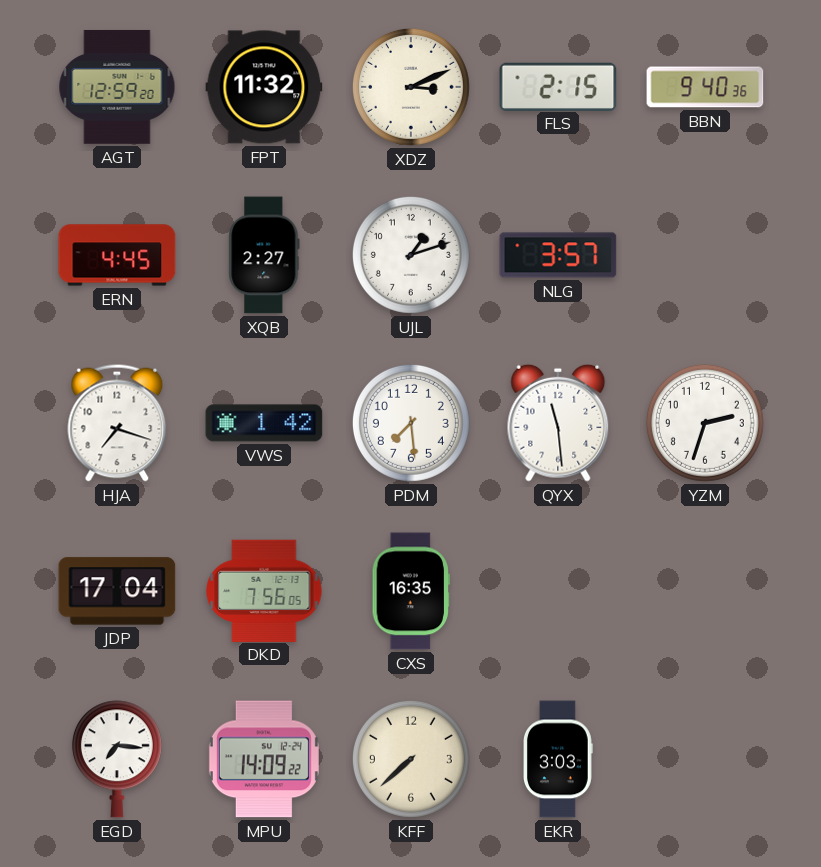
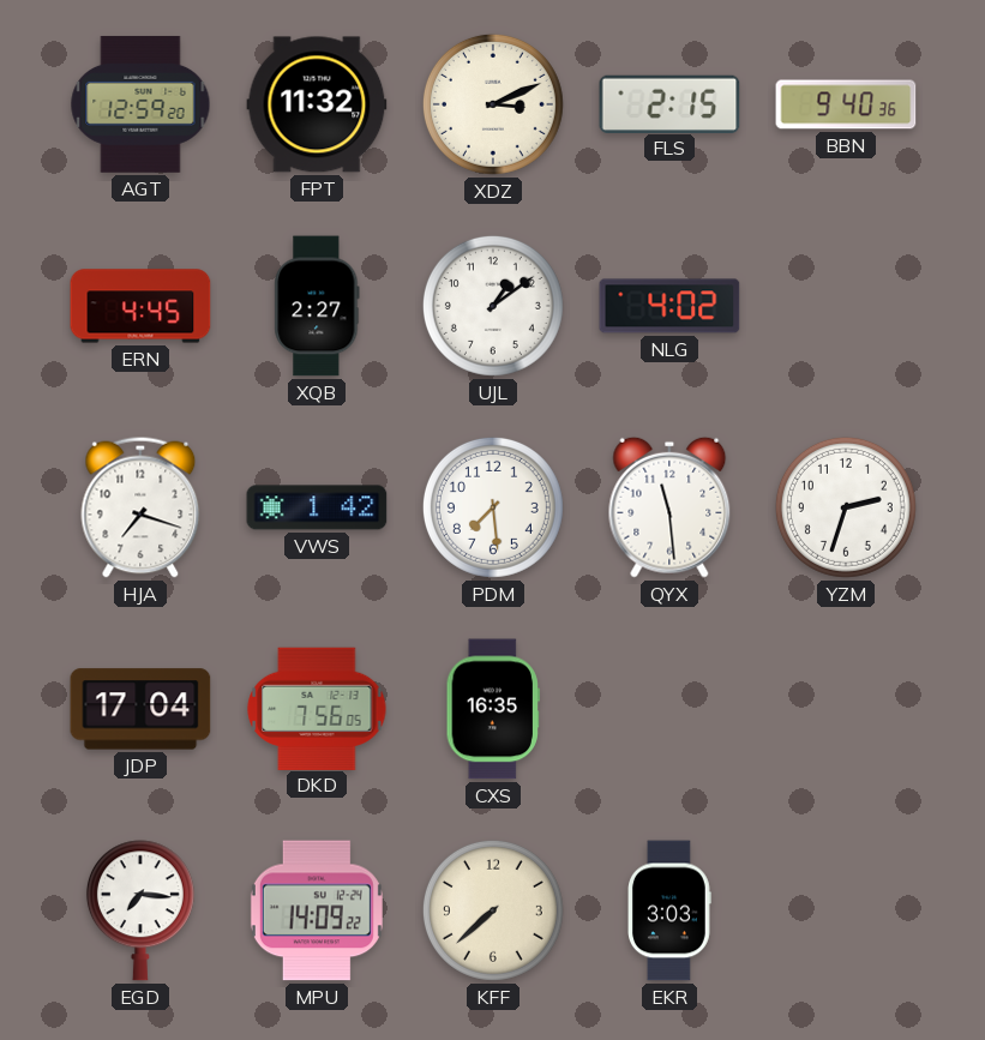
UJL: 1:12 -> 1:09
NLG: 3:57 -> 4:02
